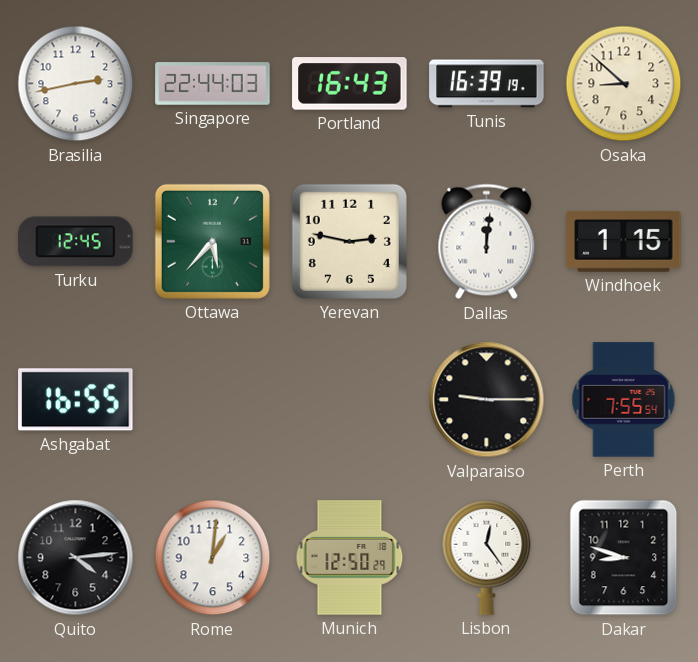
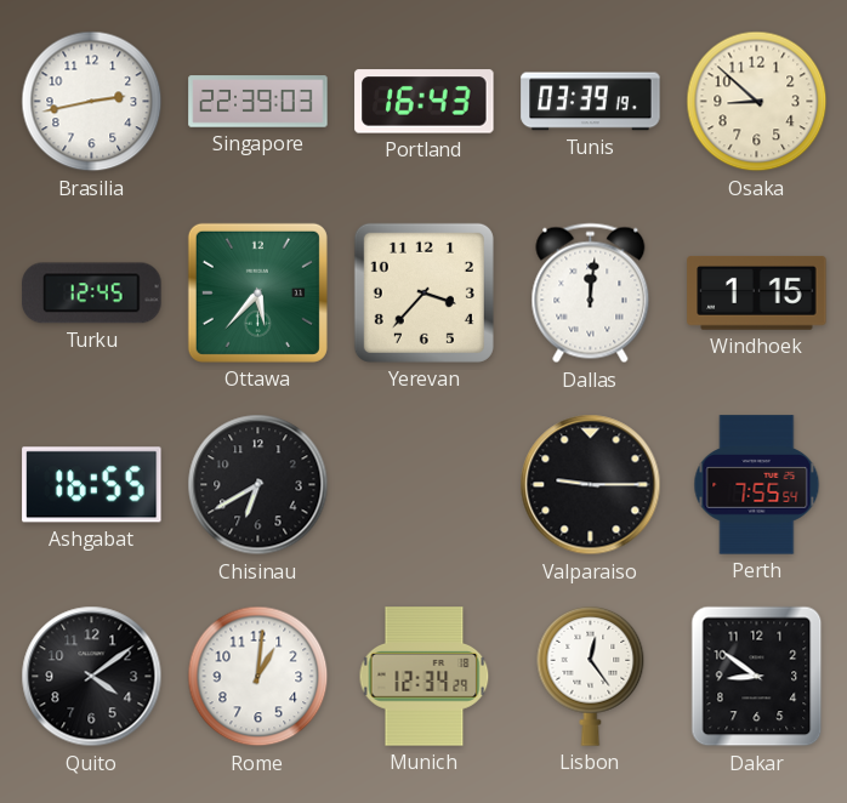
Singapore: 22:44 -> 22:39
Tunis: 16:39 -> 03:39
Yerevan: 2:47 -> 3:37
Chisinau: none -> 6:40
Quito: 4:14 -> 4:09
Munich: 12:50 -> 12:34
Dakar: 8:48 -> 8:51
